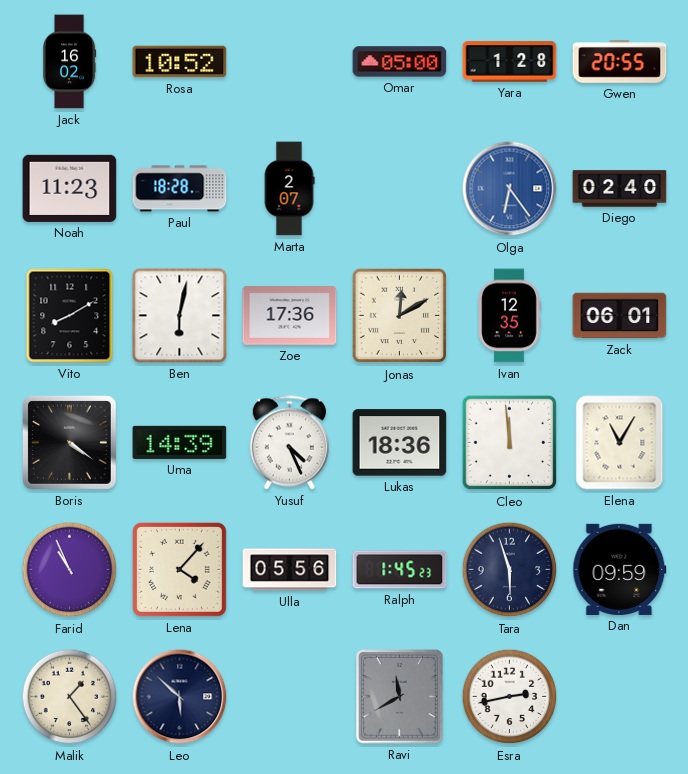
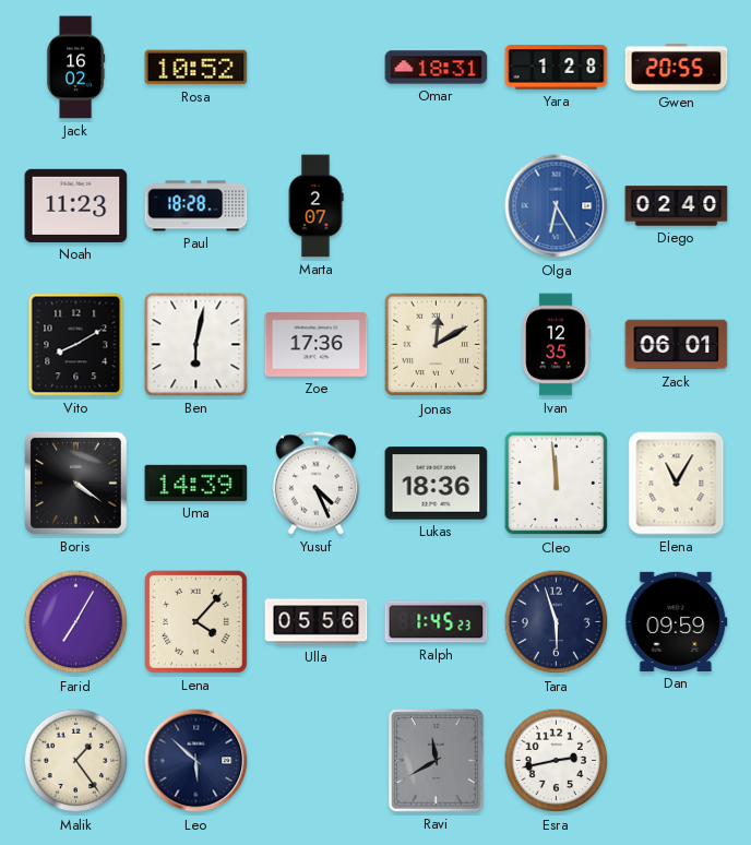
Omar: 05:00 -> 18:31
Olga: 6:24 -> 6:25
Farid: 10:56 -> 7:05
